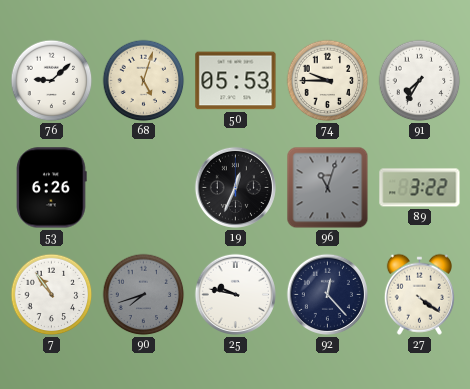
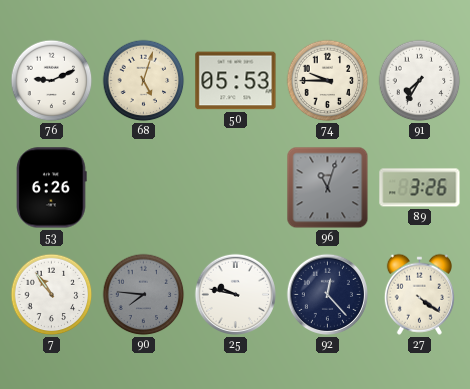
76: 9:08 -> 9:11
19: 12:34 -> none
89: 3:22 -> 3:26
90: 7:42 -> 7:46
